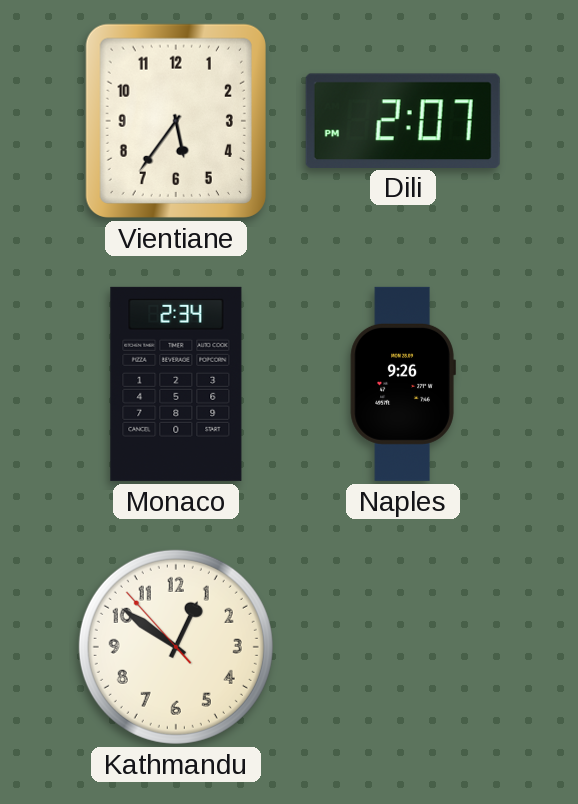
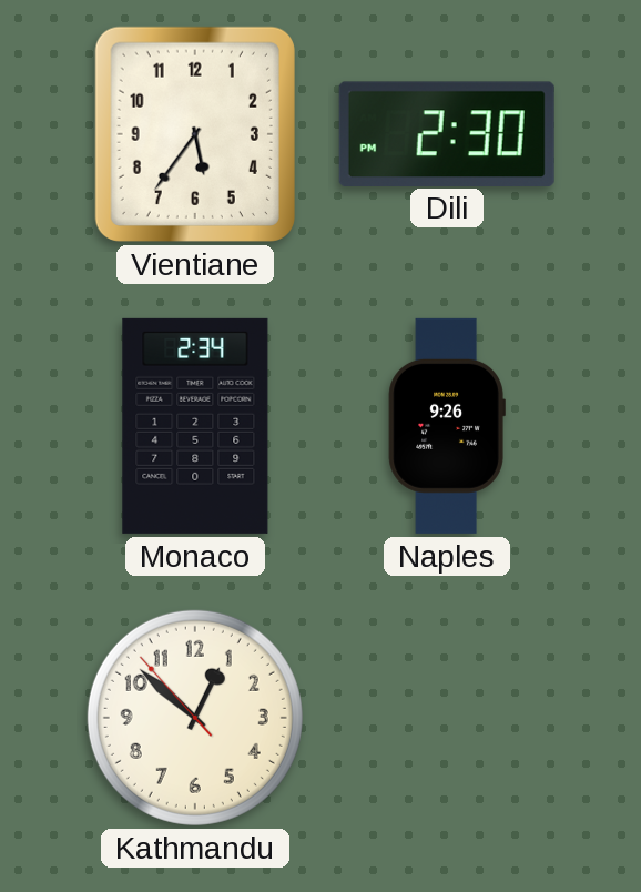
Dili: 2:07 -> 2:30
Kathmandu: 12:50 -> 12:51
